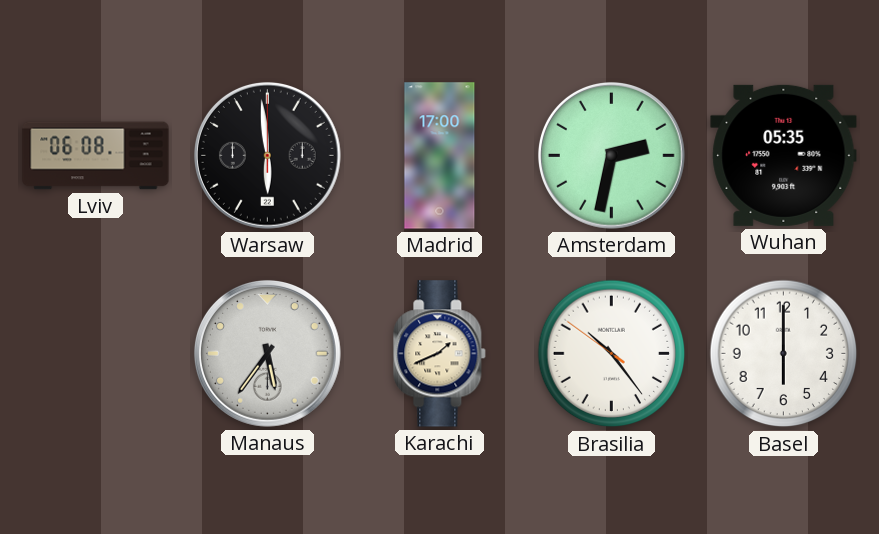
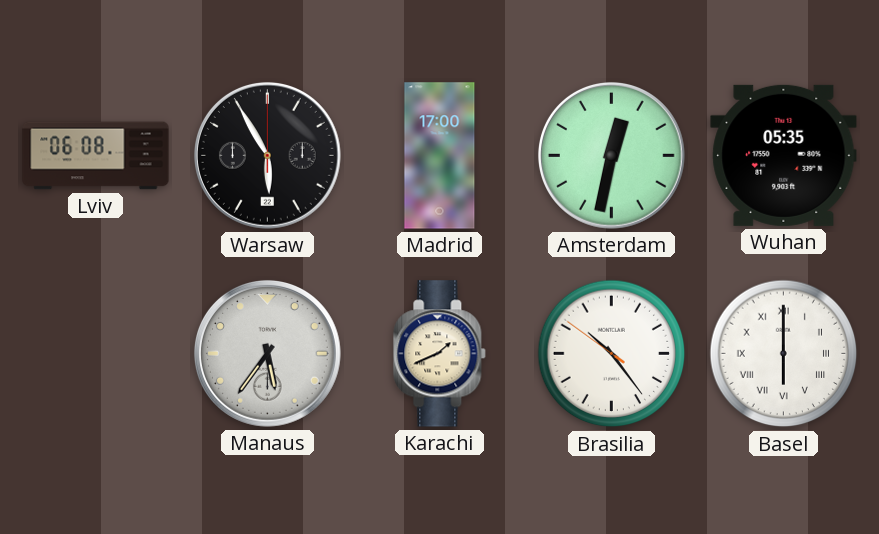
Warsaw: 5:59 -> 5:55
Amsterdam: 2:32 -> 12:32
Basel numerals: Arabic -> Roman
